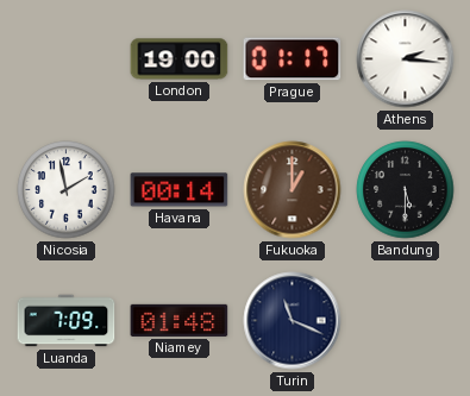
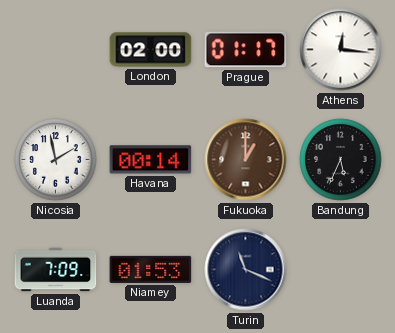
London: 19:00 -> 02:00
Athens: 2:16 -> 12:16
Bandung: 5:30 -> 5:34
Niamey: 01:48 -> 01:53
